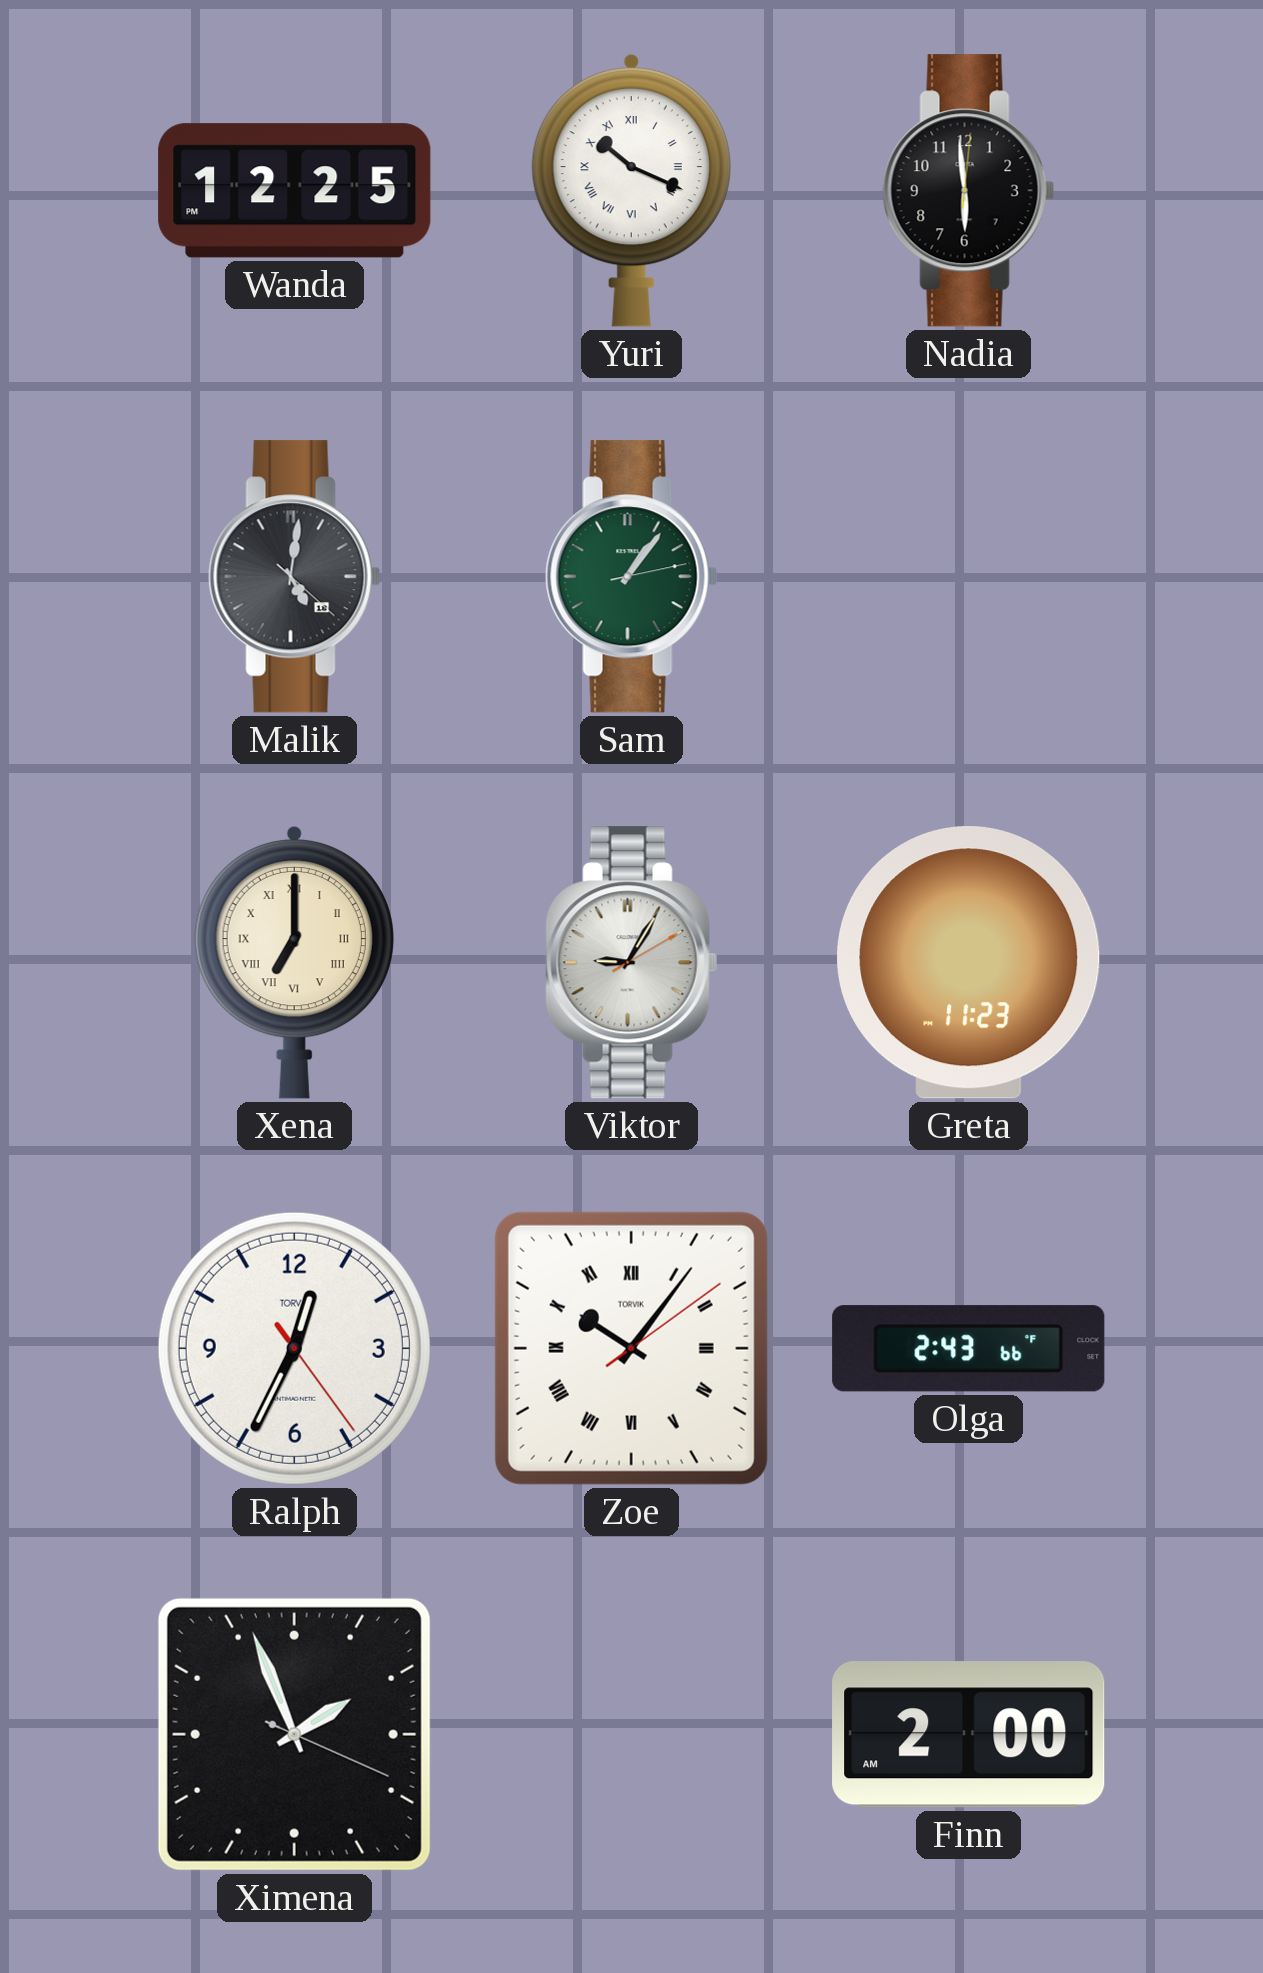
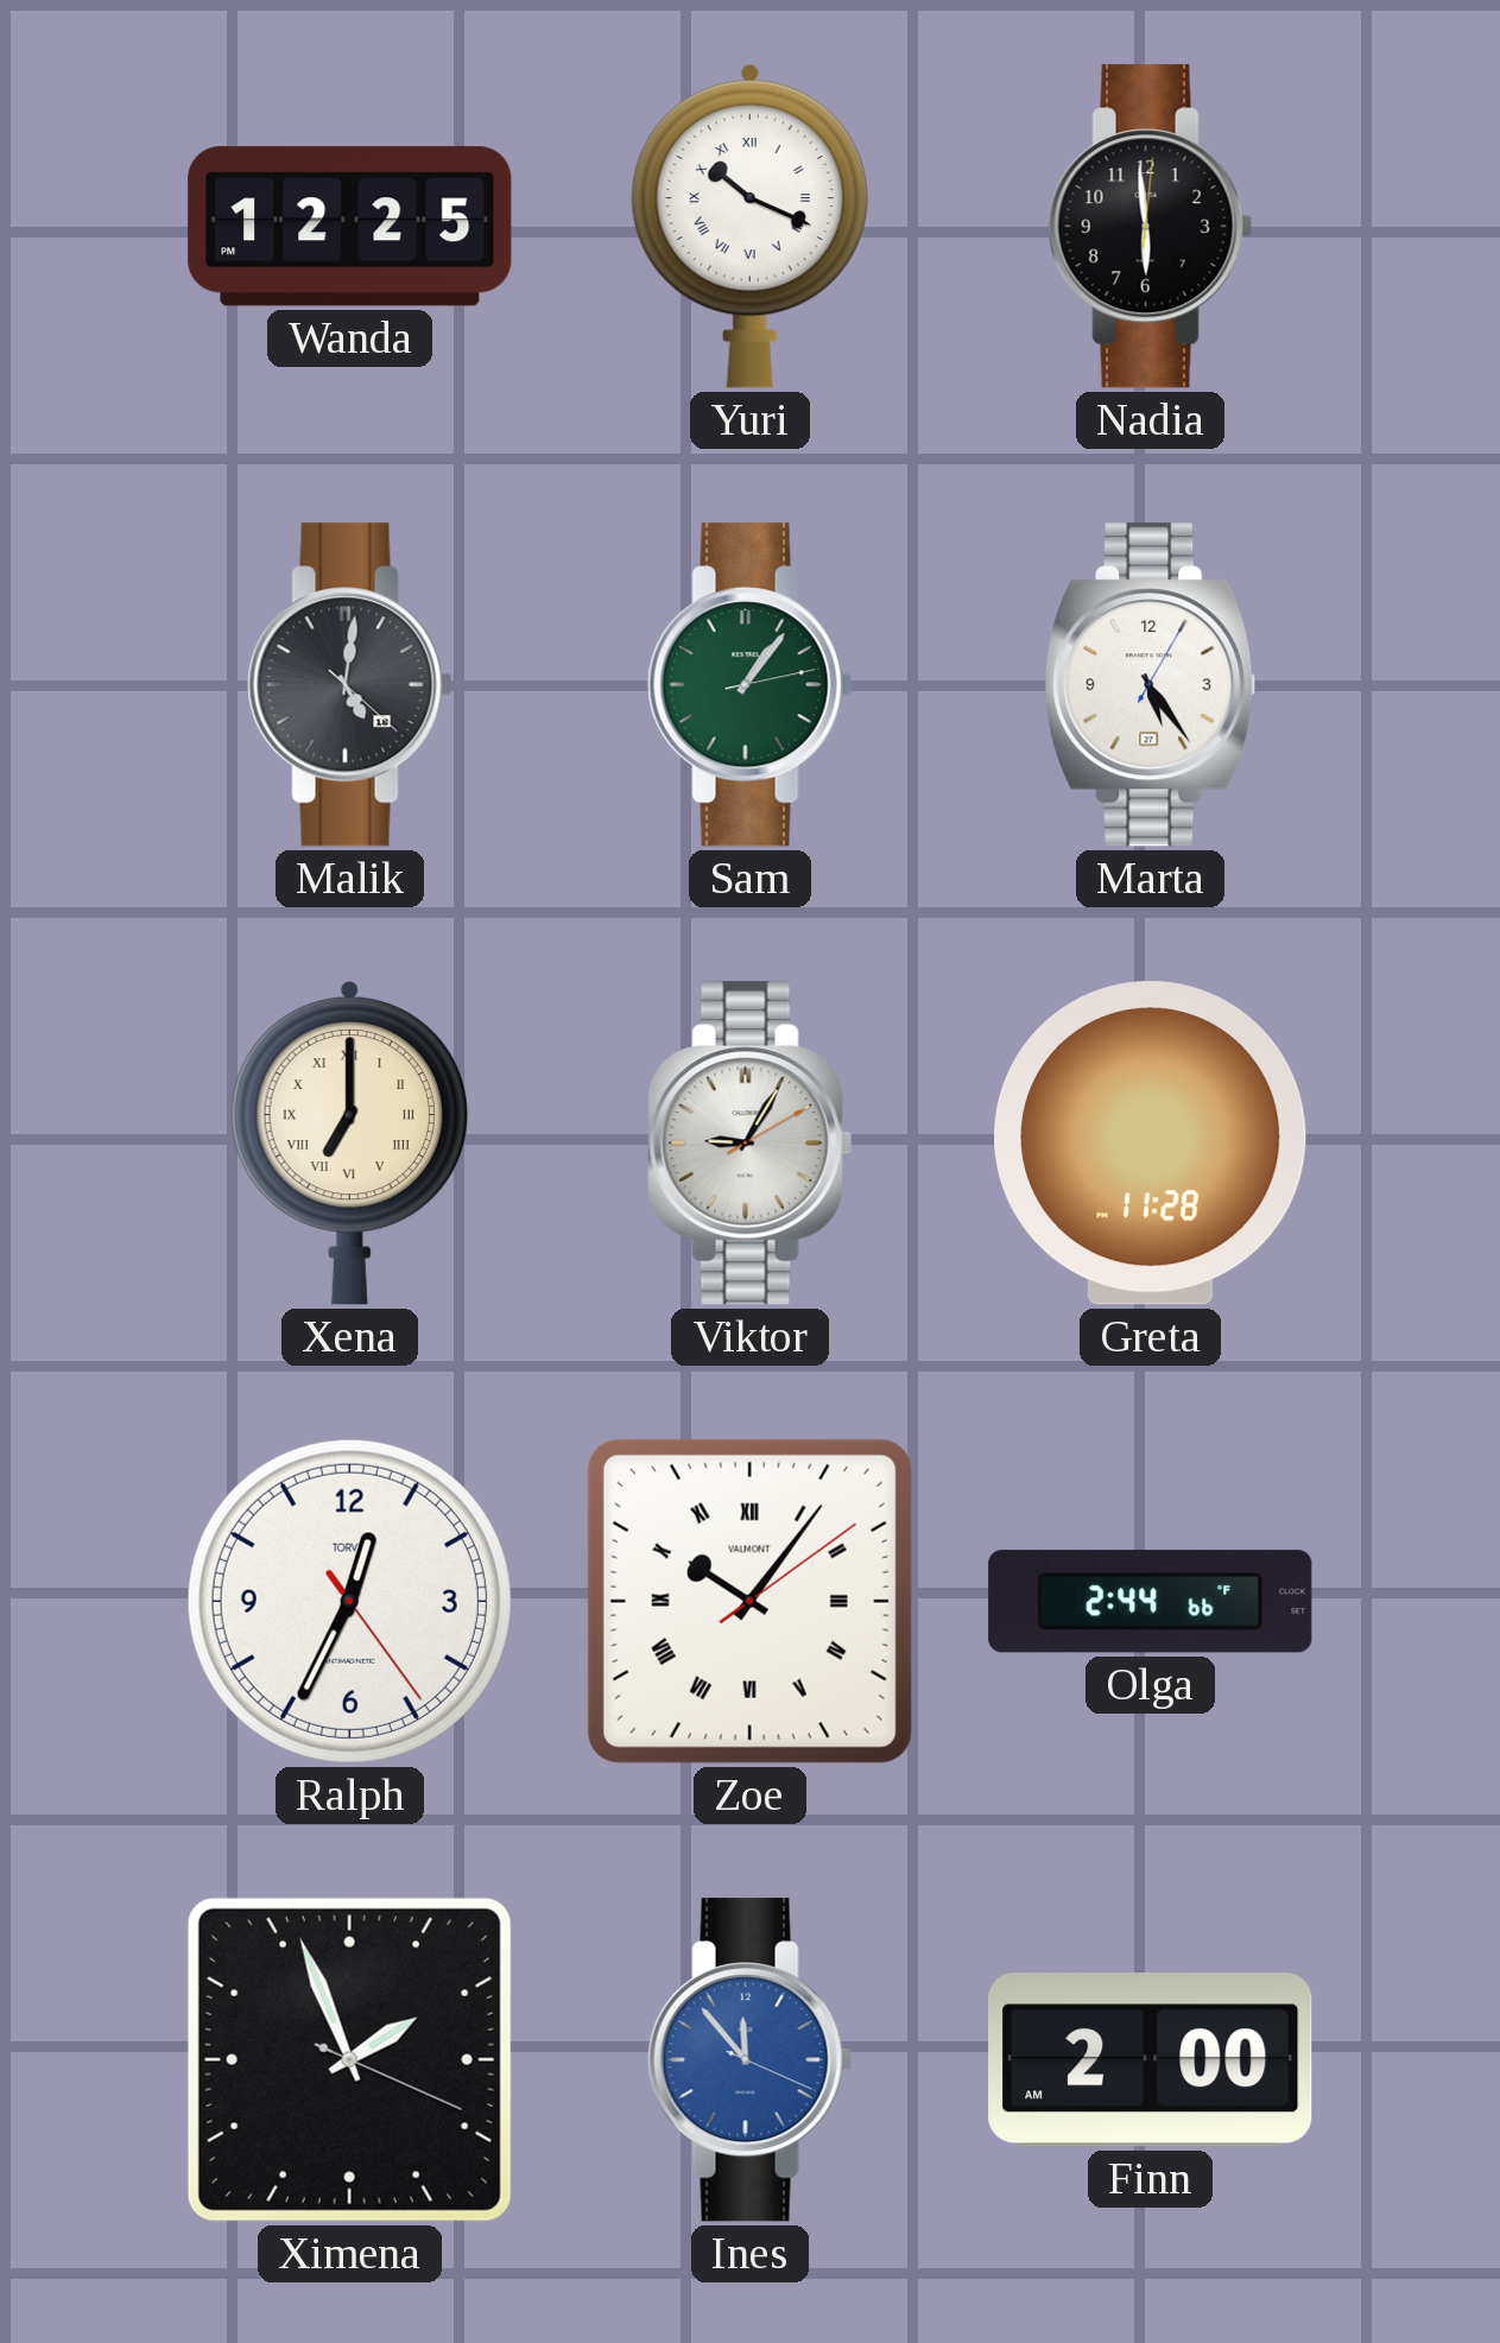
Marta: none -> 5:24
Greta: 11:23 -> 11:28
Zoe brand: TORVIK -> VALMONT
Olga: 2:43 -> 2:44
Ines: none -> 11:53
